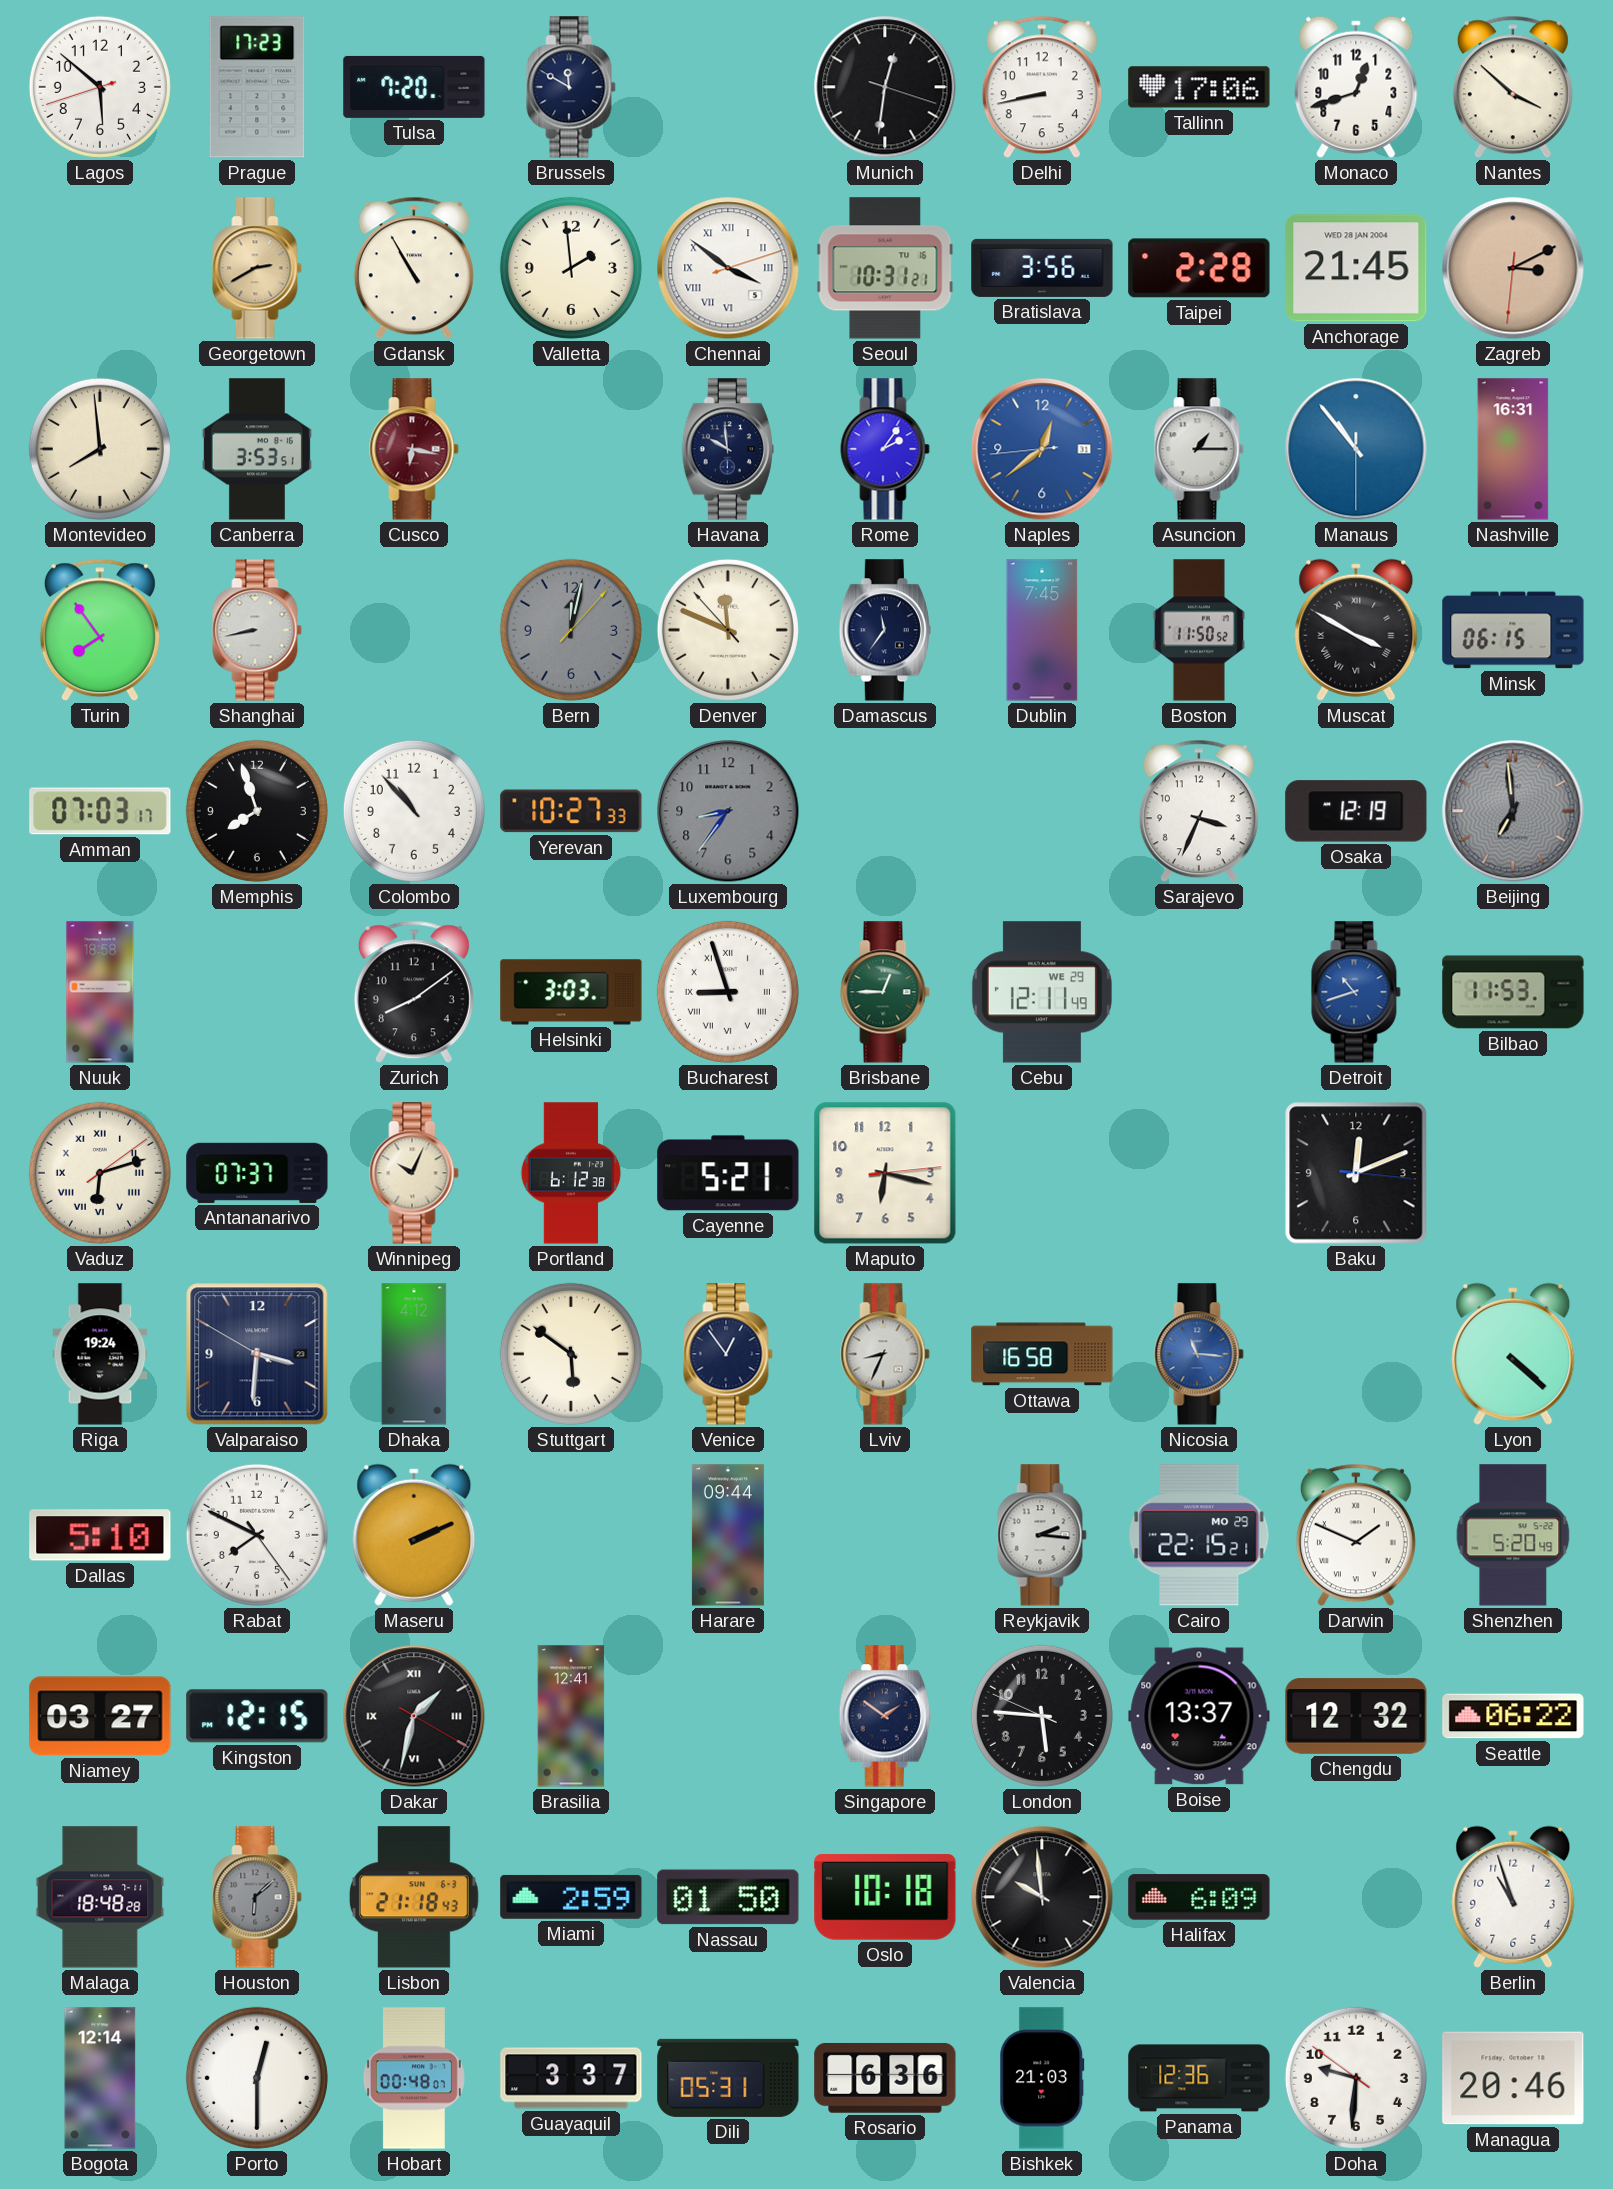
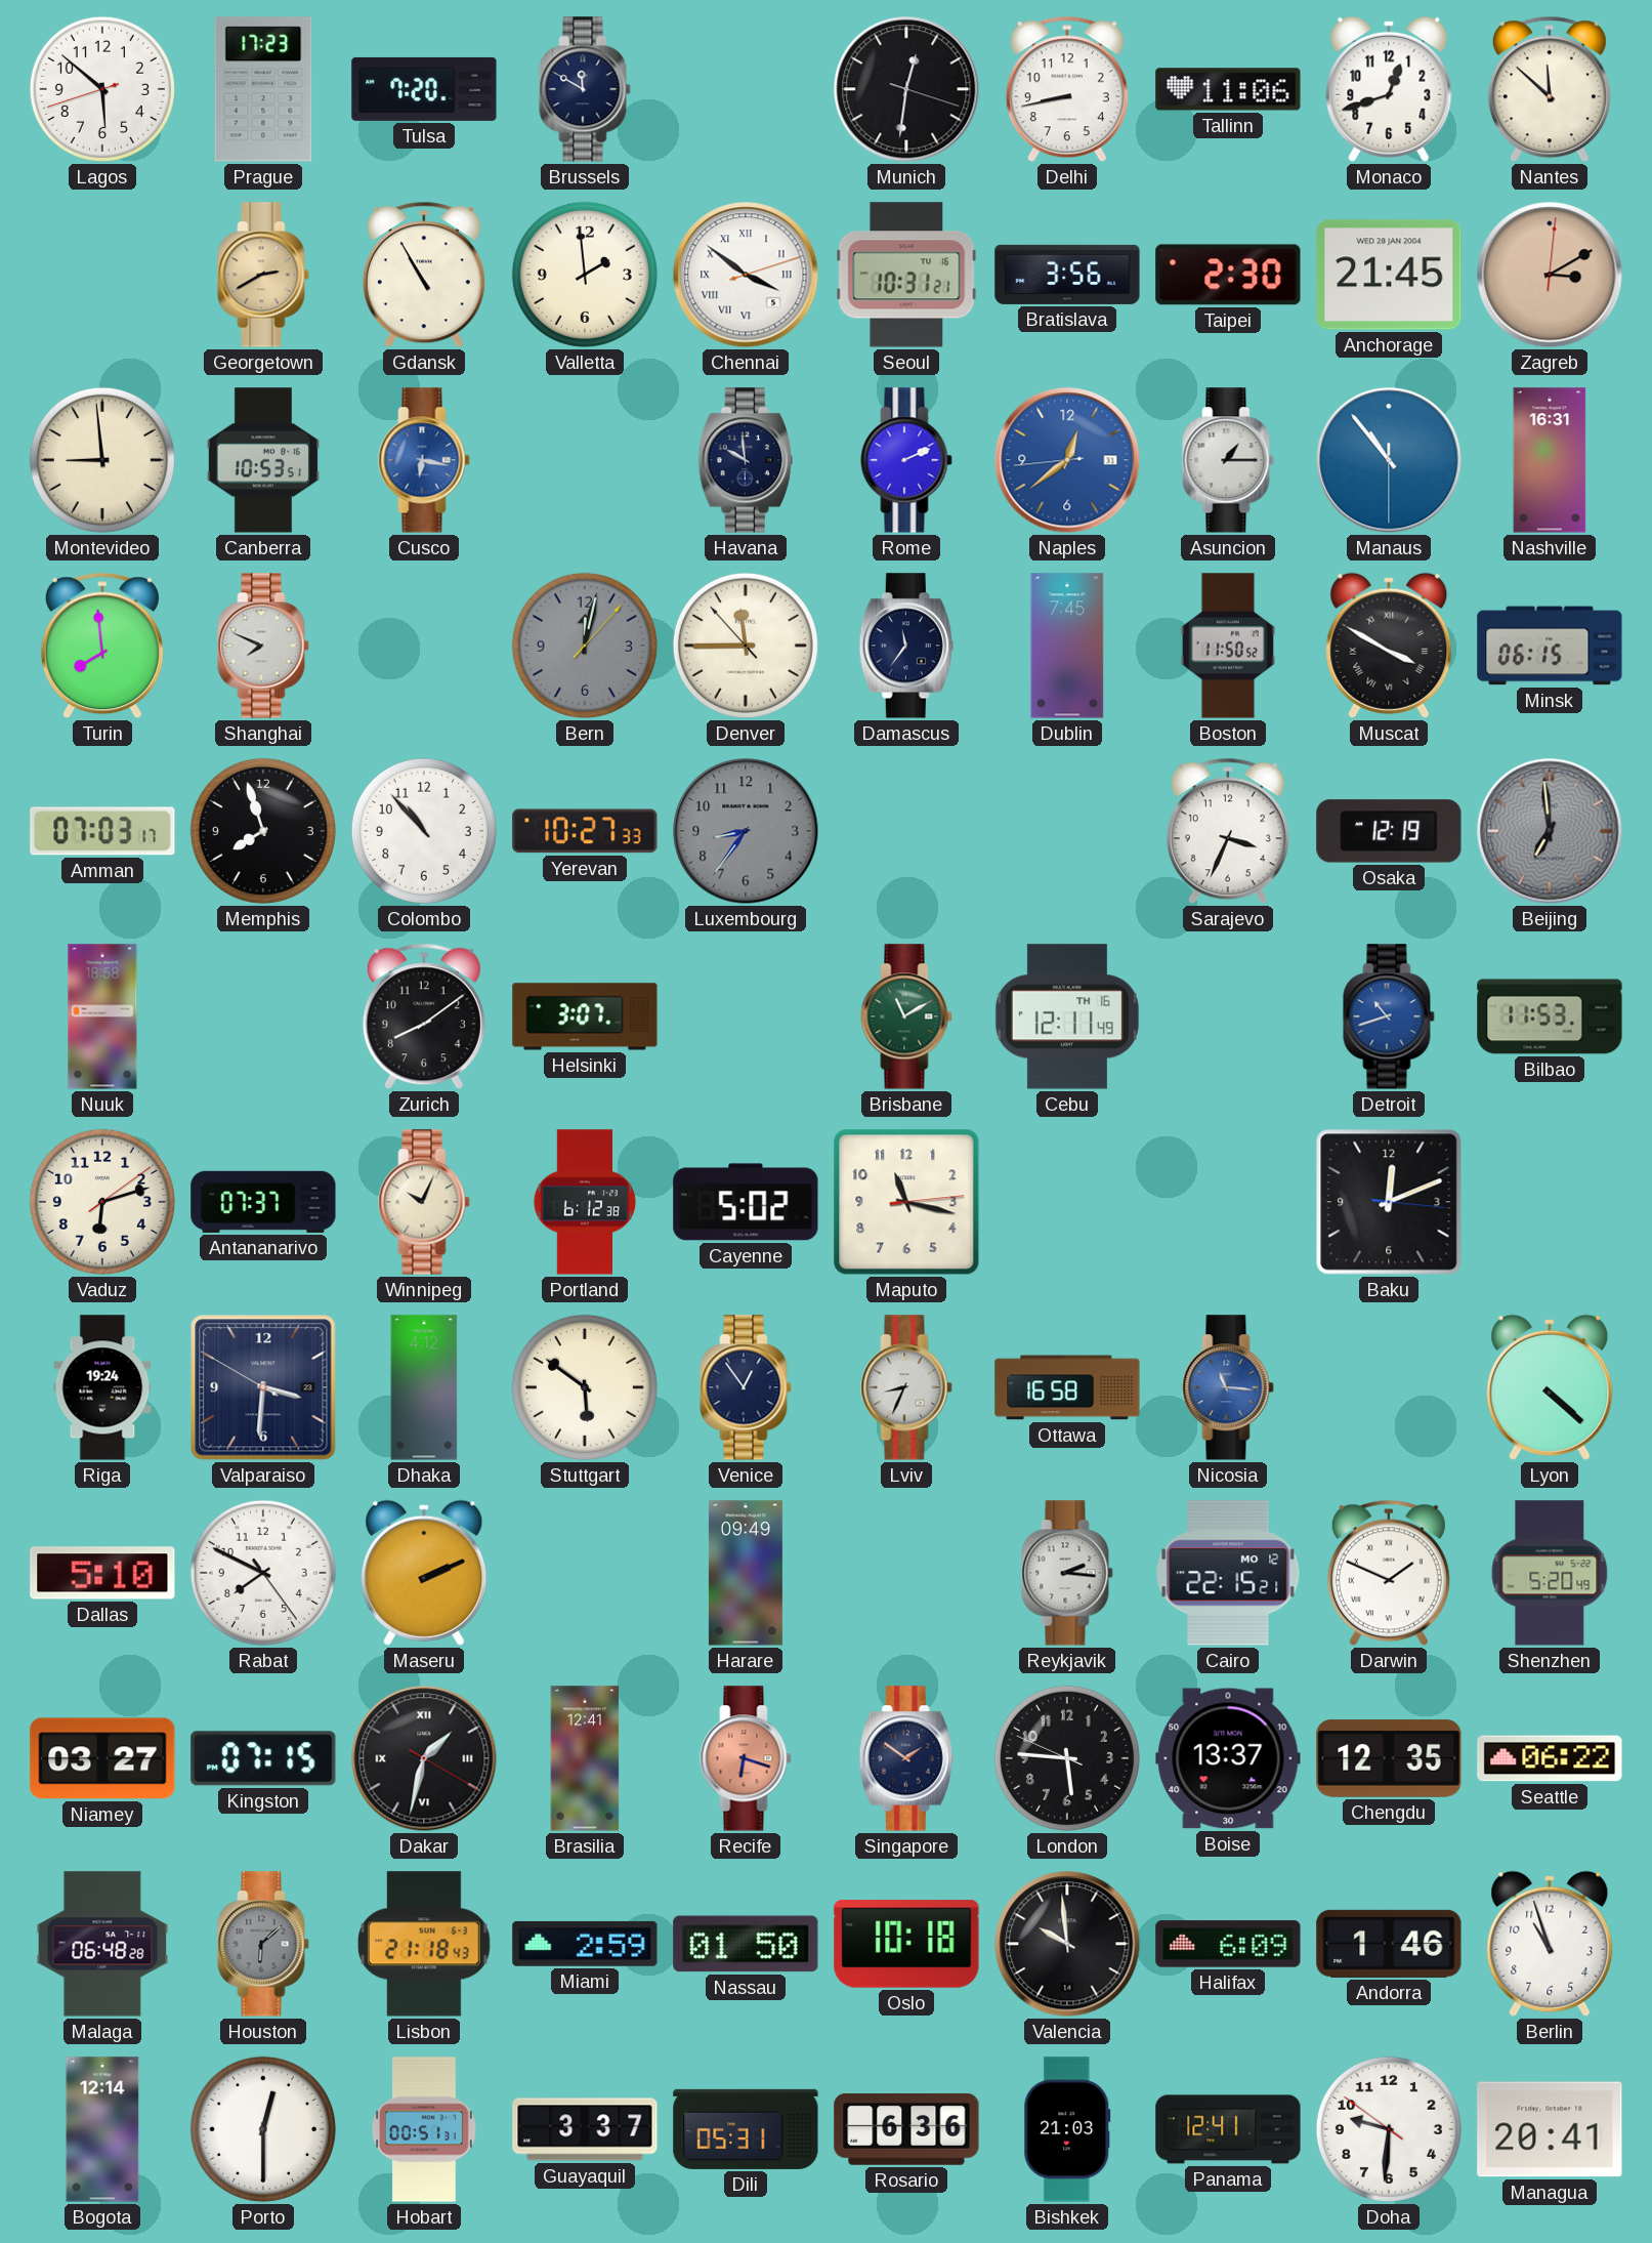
Tallinn: 17:06 -> 11:06
Nantes: 3:52 -> 11:52
Taipei: 2:28 -> 2:30
Zagreb: 3:10:31 -> 3:10:01
Montevideo: 7:59 -> 8:59
Canberra: 3:53 -> 10:53
Cusco dial: burgundy -> blue
Rome: 2:06 -> 2:11
Turin: 7:54 -> 7:59
Shanghai: 8:43 -> 7:49
Denver: 11:48 -> 11:44
Helsinki: 3:03 -> 3:07
Bucharest: 8:57 -> none
Brisbane: 12:45 -> 11:10
Cebu date: WE 29 -> TH 16
Vaduz numerals: Roman -> Arabic
Cayenne: 5:21 -> 5:02
Maputo: 6:17 -> 11:17
Harare: 09:44 -> 09:49
Cairo date: MO 29 -> MO 12
Kingston: 12:15 -> 07:15
Recife: none -> 6:18
Chengdu: 12:32 -> 12:35
Malaga: 18:48 -> 06:48
Andorra: none -> 1:46
Hobart: 00:48 -> 00:51
Panama: 12:36 -> 12:41
Managua: 20:46 -> 20:41
